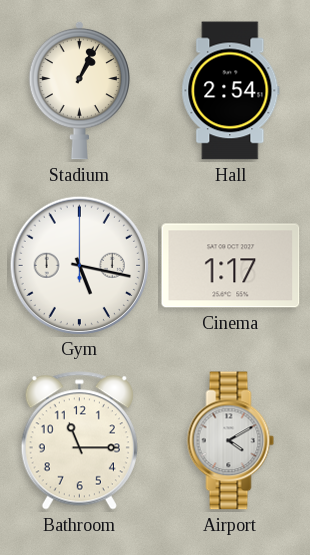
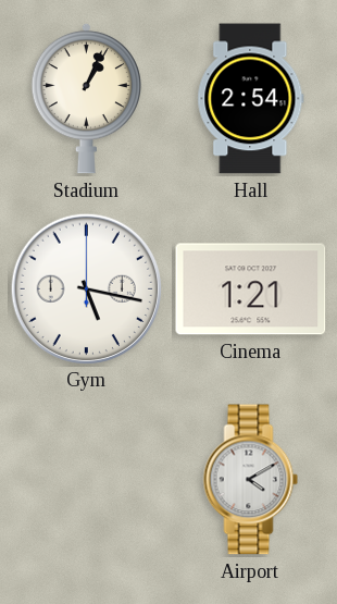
Cinema: 1:17 -> 1:21
Bathroom: 11:15 -> none
